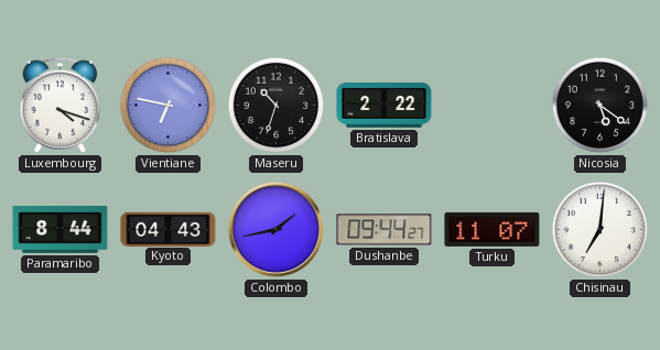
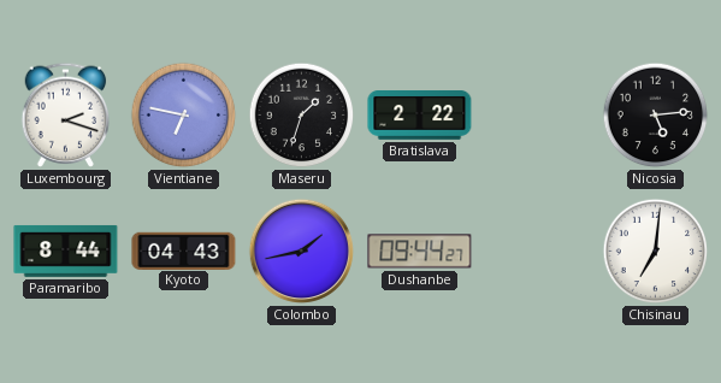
Luxembourg: 4:18 -> 2:18
Maseru: 10:33 -> 1:33
Nicosia: 5:21 -> 5:14
Turku: 11:07 -> none
